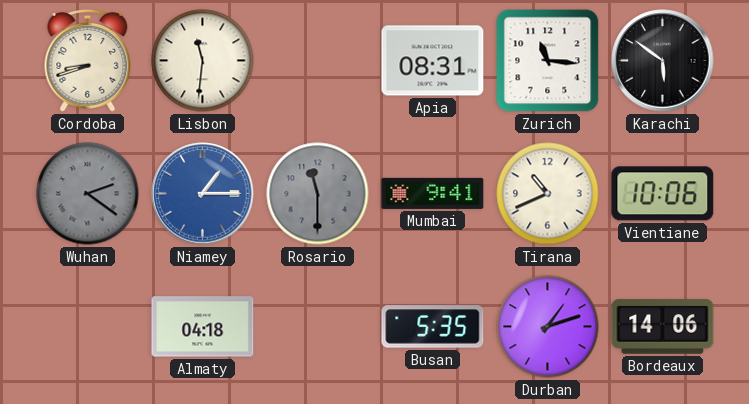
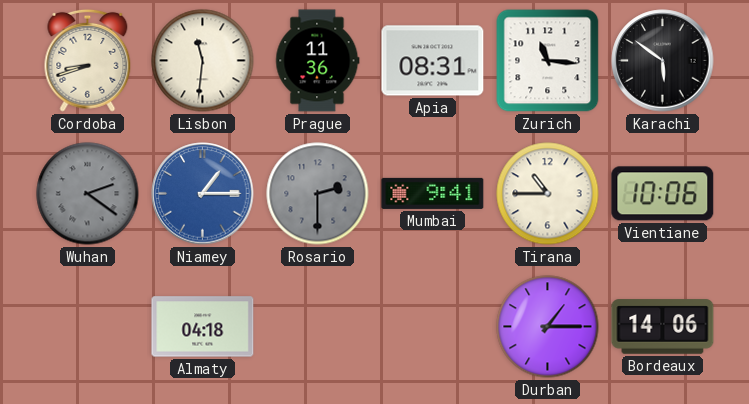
Prague: none -> 11:36
Rosario: 11:30 -> 2:30
Tirana: 10:41 -> 10:45
Busan: 5:35 -> none
Durban: 1:12 -> 1:15
